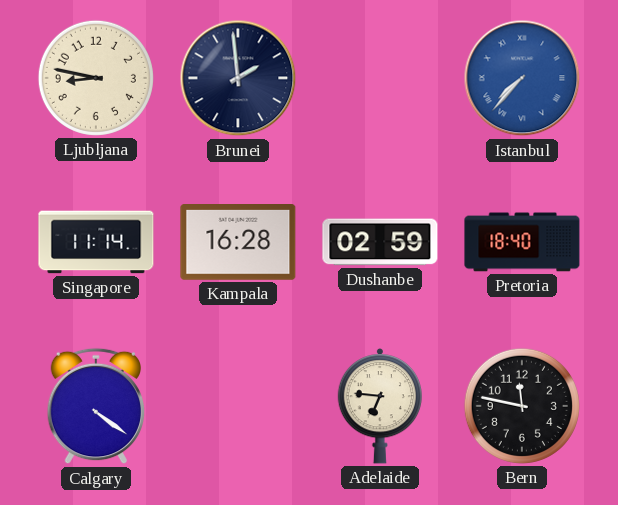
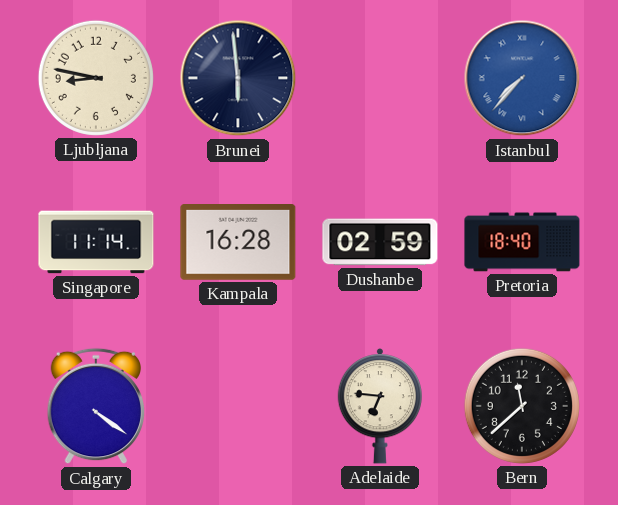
Brunei: 1:59 -> 5:59
Bern: 11:47 -> 11:38
